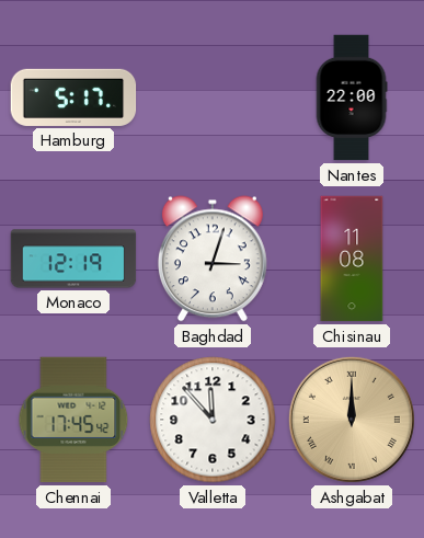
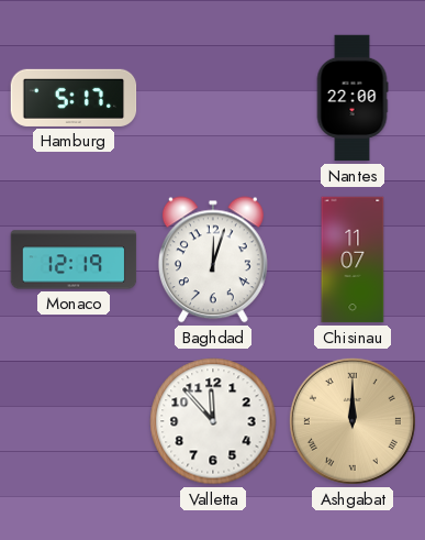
Baghdad: 3:03 -> 12:03
Chisinau: 11:08 -> 11:07
Chennai: 17:45 -> none
